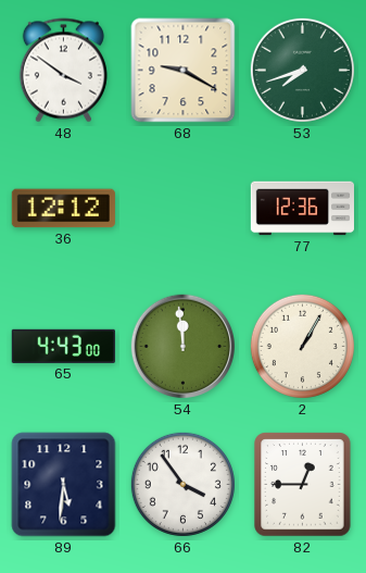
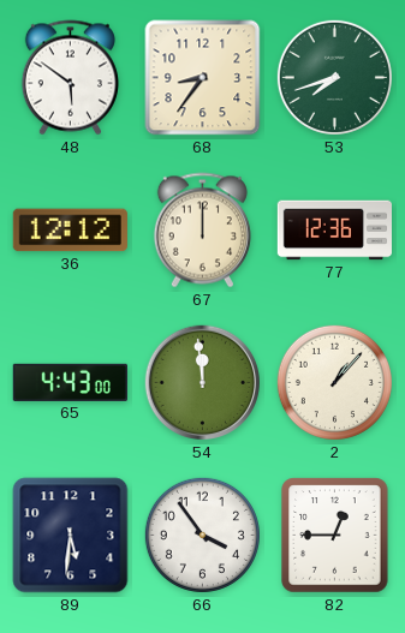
48: 3:51 -> 5:51
68: 9:20 -> 8:36
67: none -> 12:00
2: 1:05 -> 1:07
